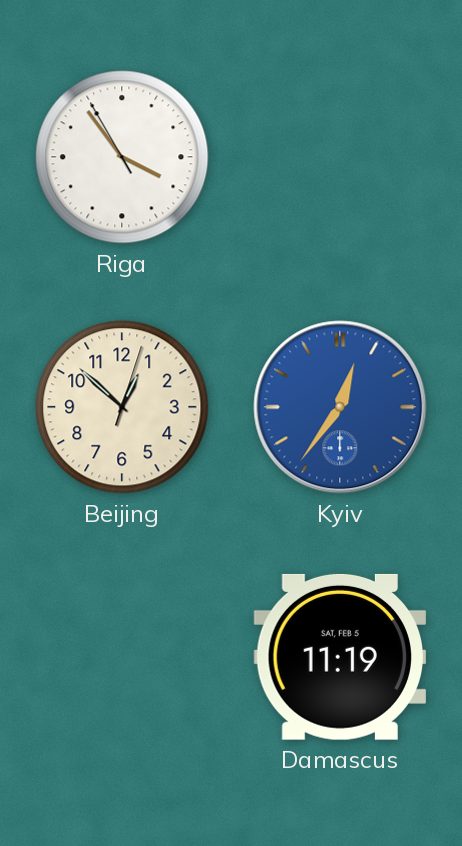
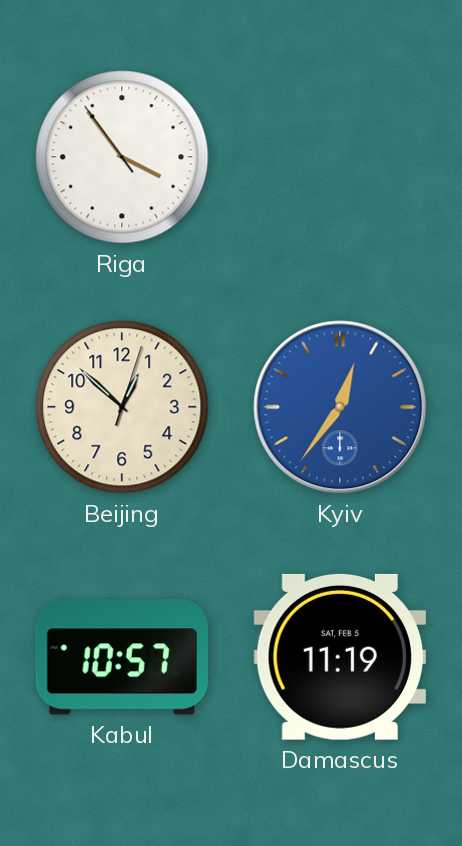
Riga: 3:53:55 -> 3:53:54
Kabul: none -> 10:57
